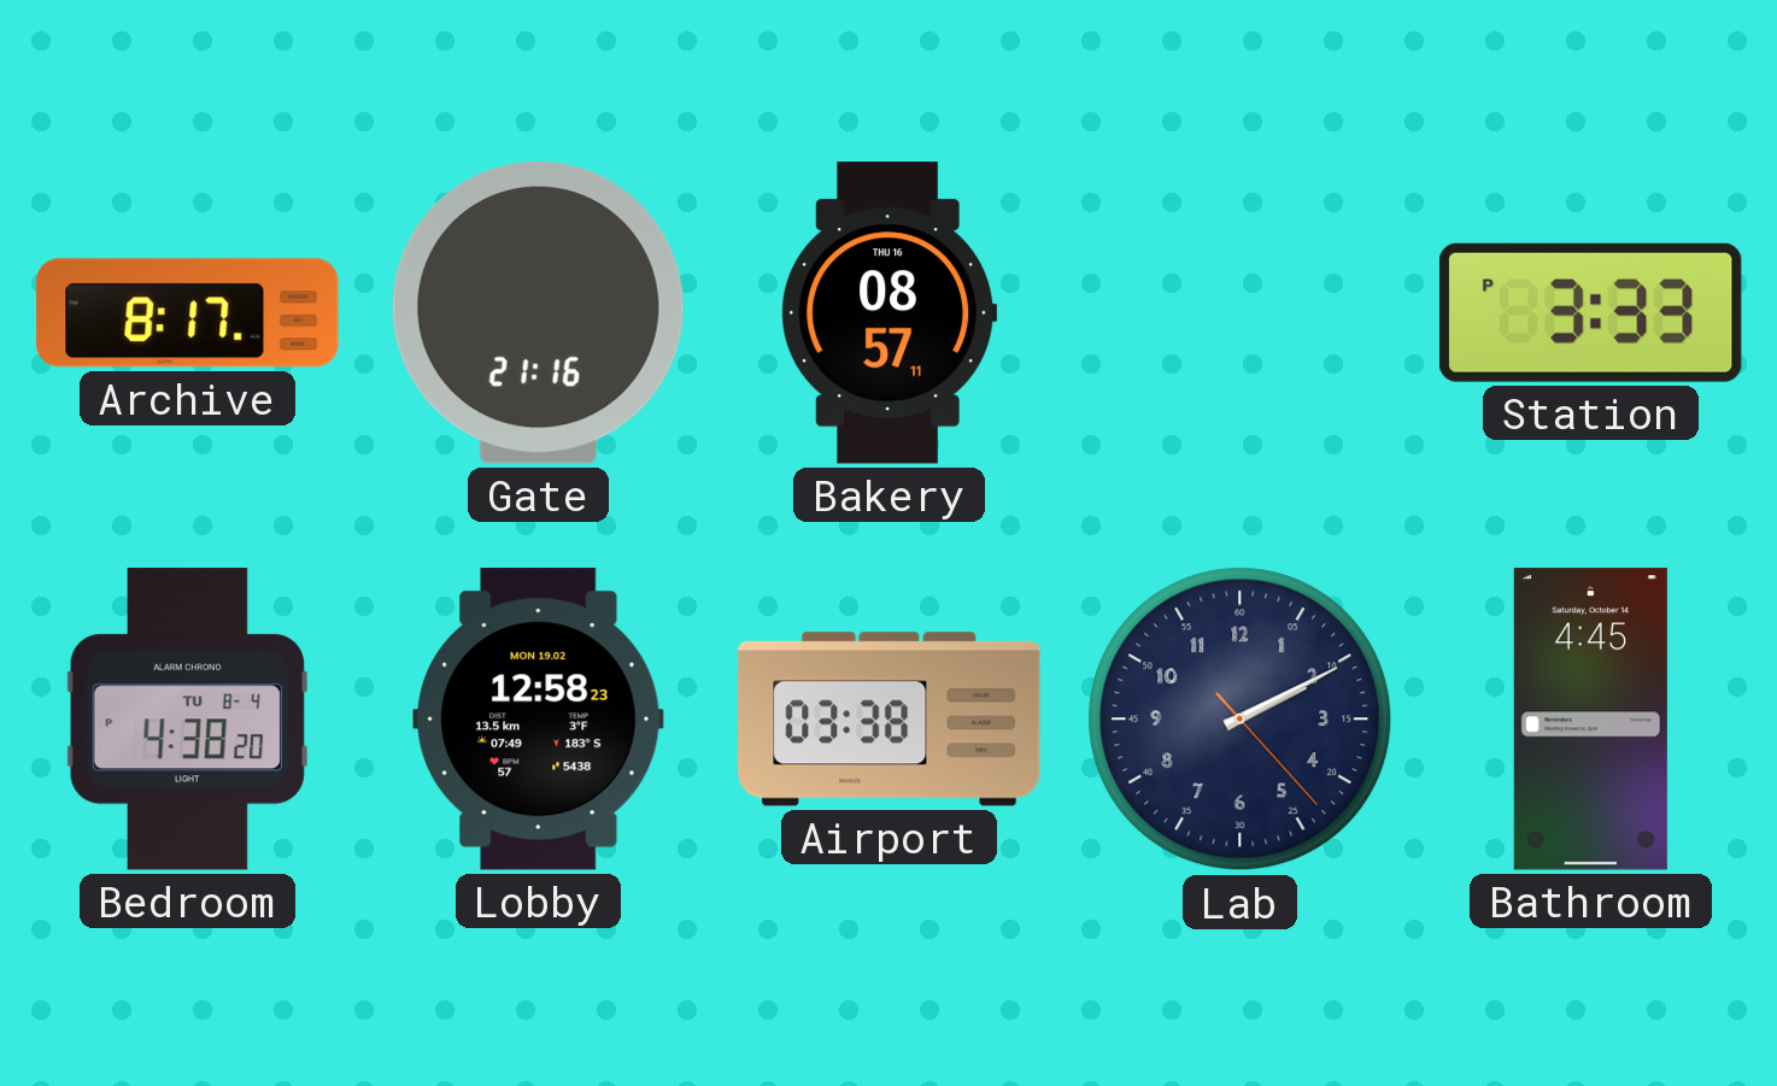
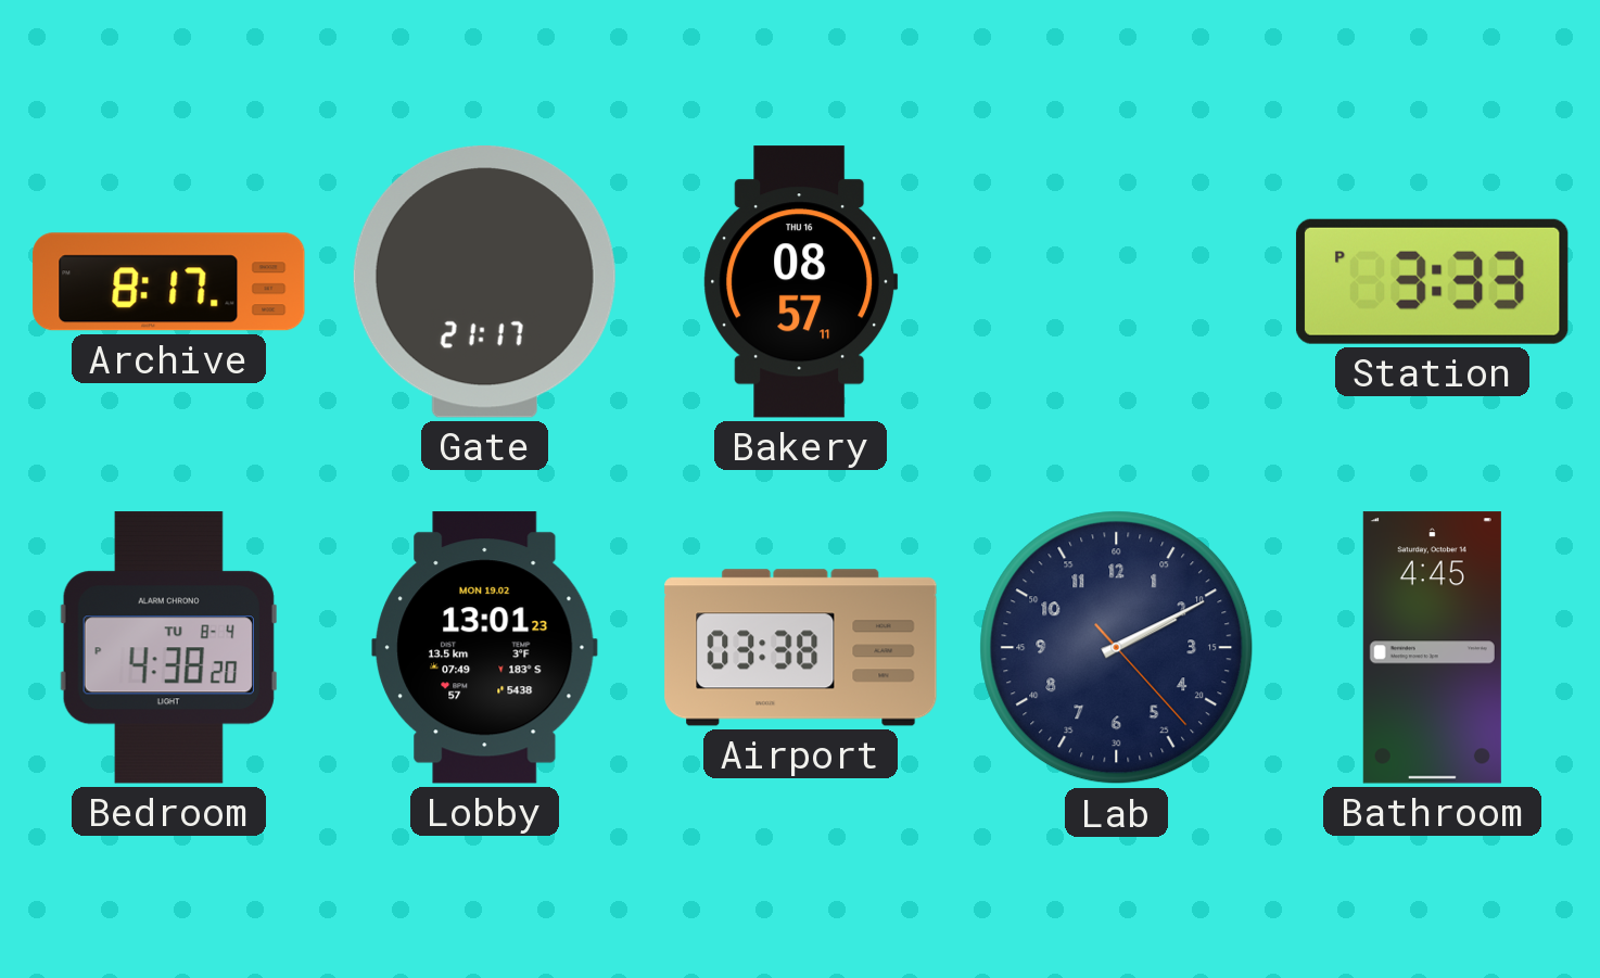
Gate: 21:16 -> 21:17
Lobby: 12:58 -> 13:01
